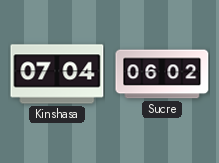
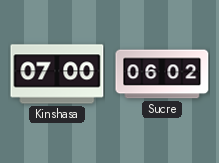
Kinshasa: 07:04 -> 07:00
